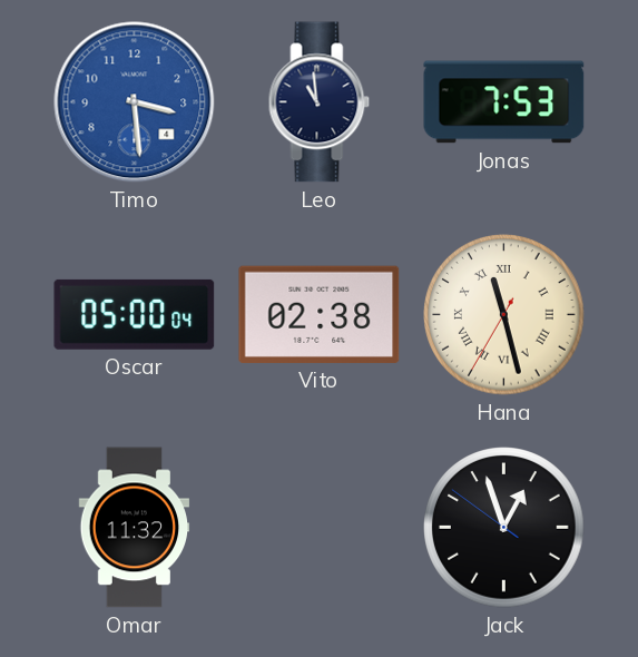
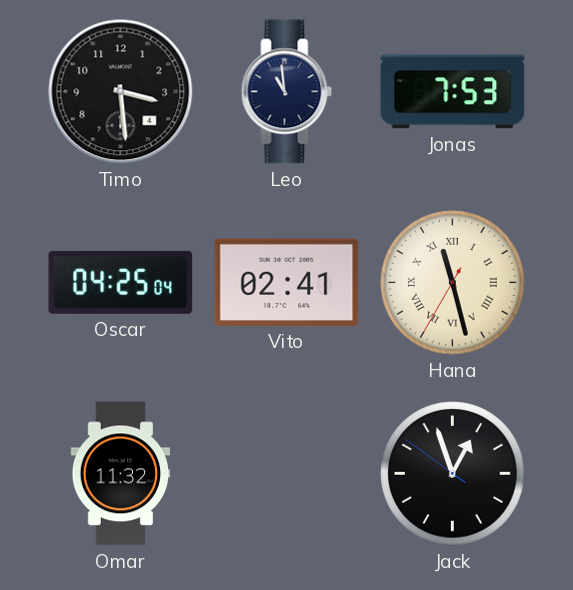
Timo dial: blue -> black
Oscar: 05:00 -> 04:25
Vito: 02:38 -> 02:41
